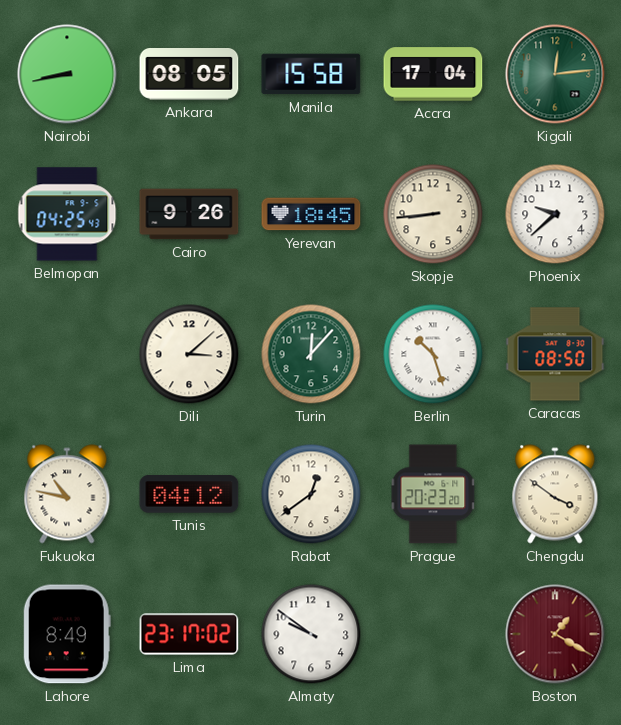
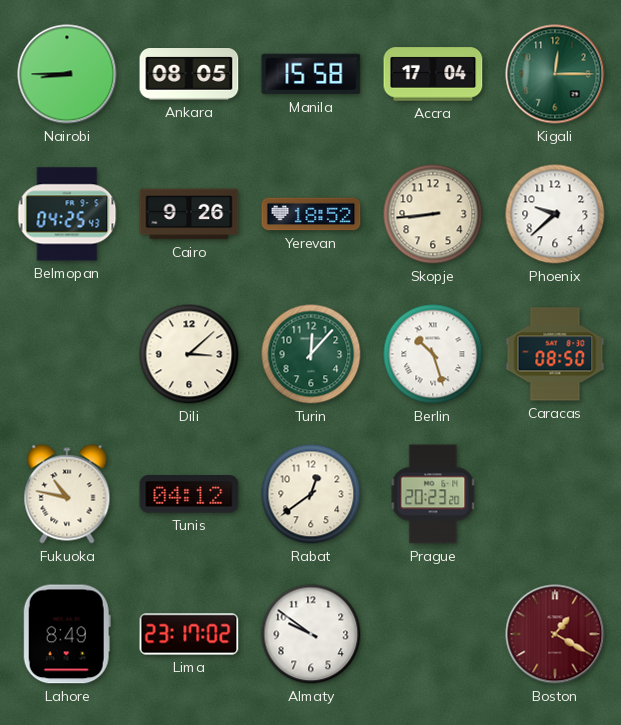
Nairobi: 8:43 -> 8:45
Kigali: 12:14 -> 12:15
Yerevan: 18:45 -> 18:52
Chengdu: 3:51 -> none
